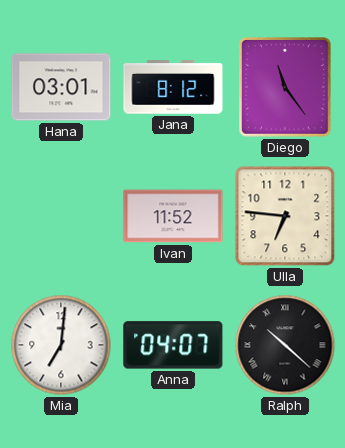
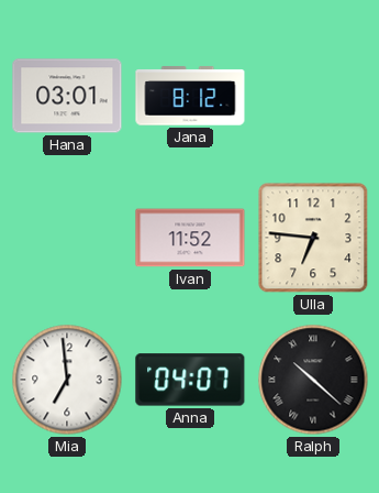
Diego: 11:24 -> none
Mia: 7:01 -> 6:59
